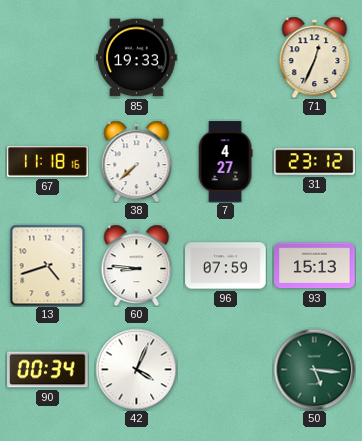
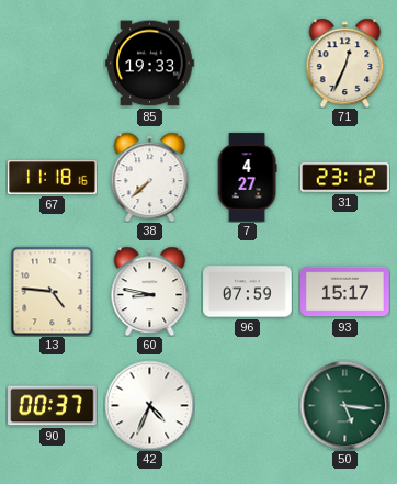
13: 4:42 -> 4:46
60: 8:46 -> 8:47
93: 15:13 -> 15:17
90: 00:34 -> 00:37
42: 4:04 -> 4:34
